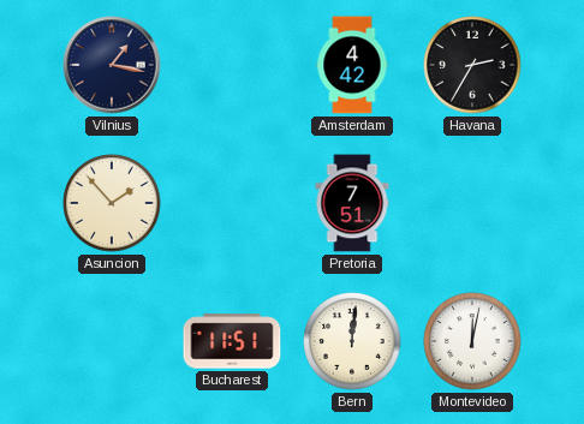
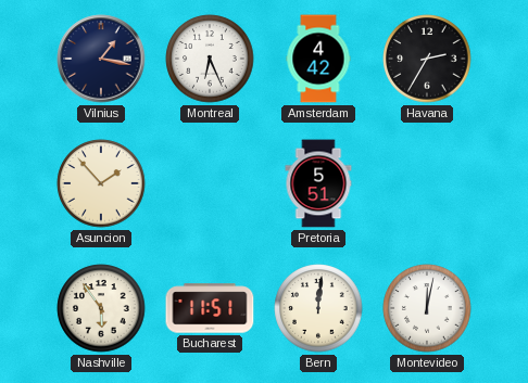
Montreal: none -> 6:26
Pretoria: 7:51 -> 5:51
Nashville: none -> 5:54
